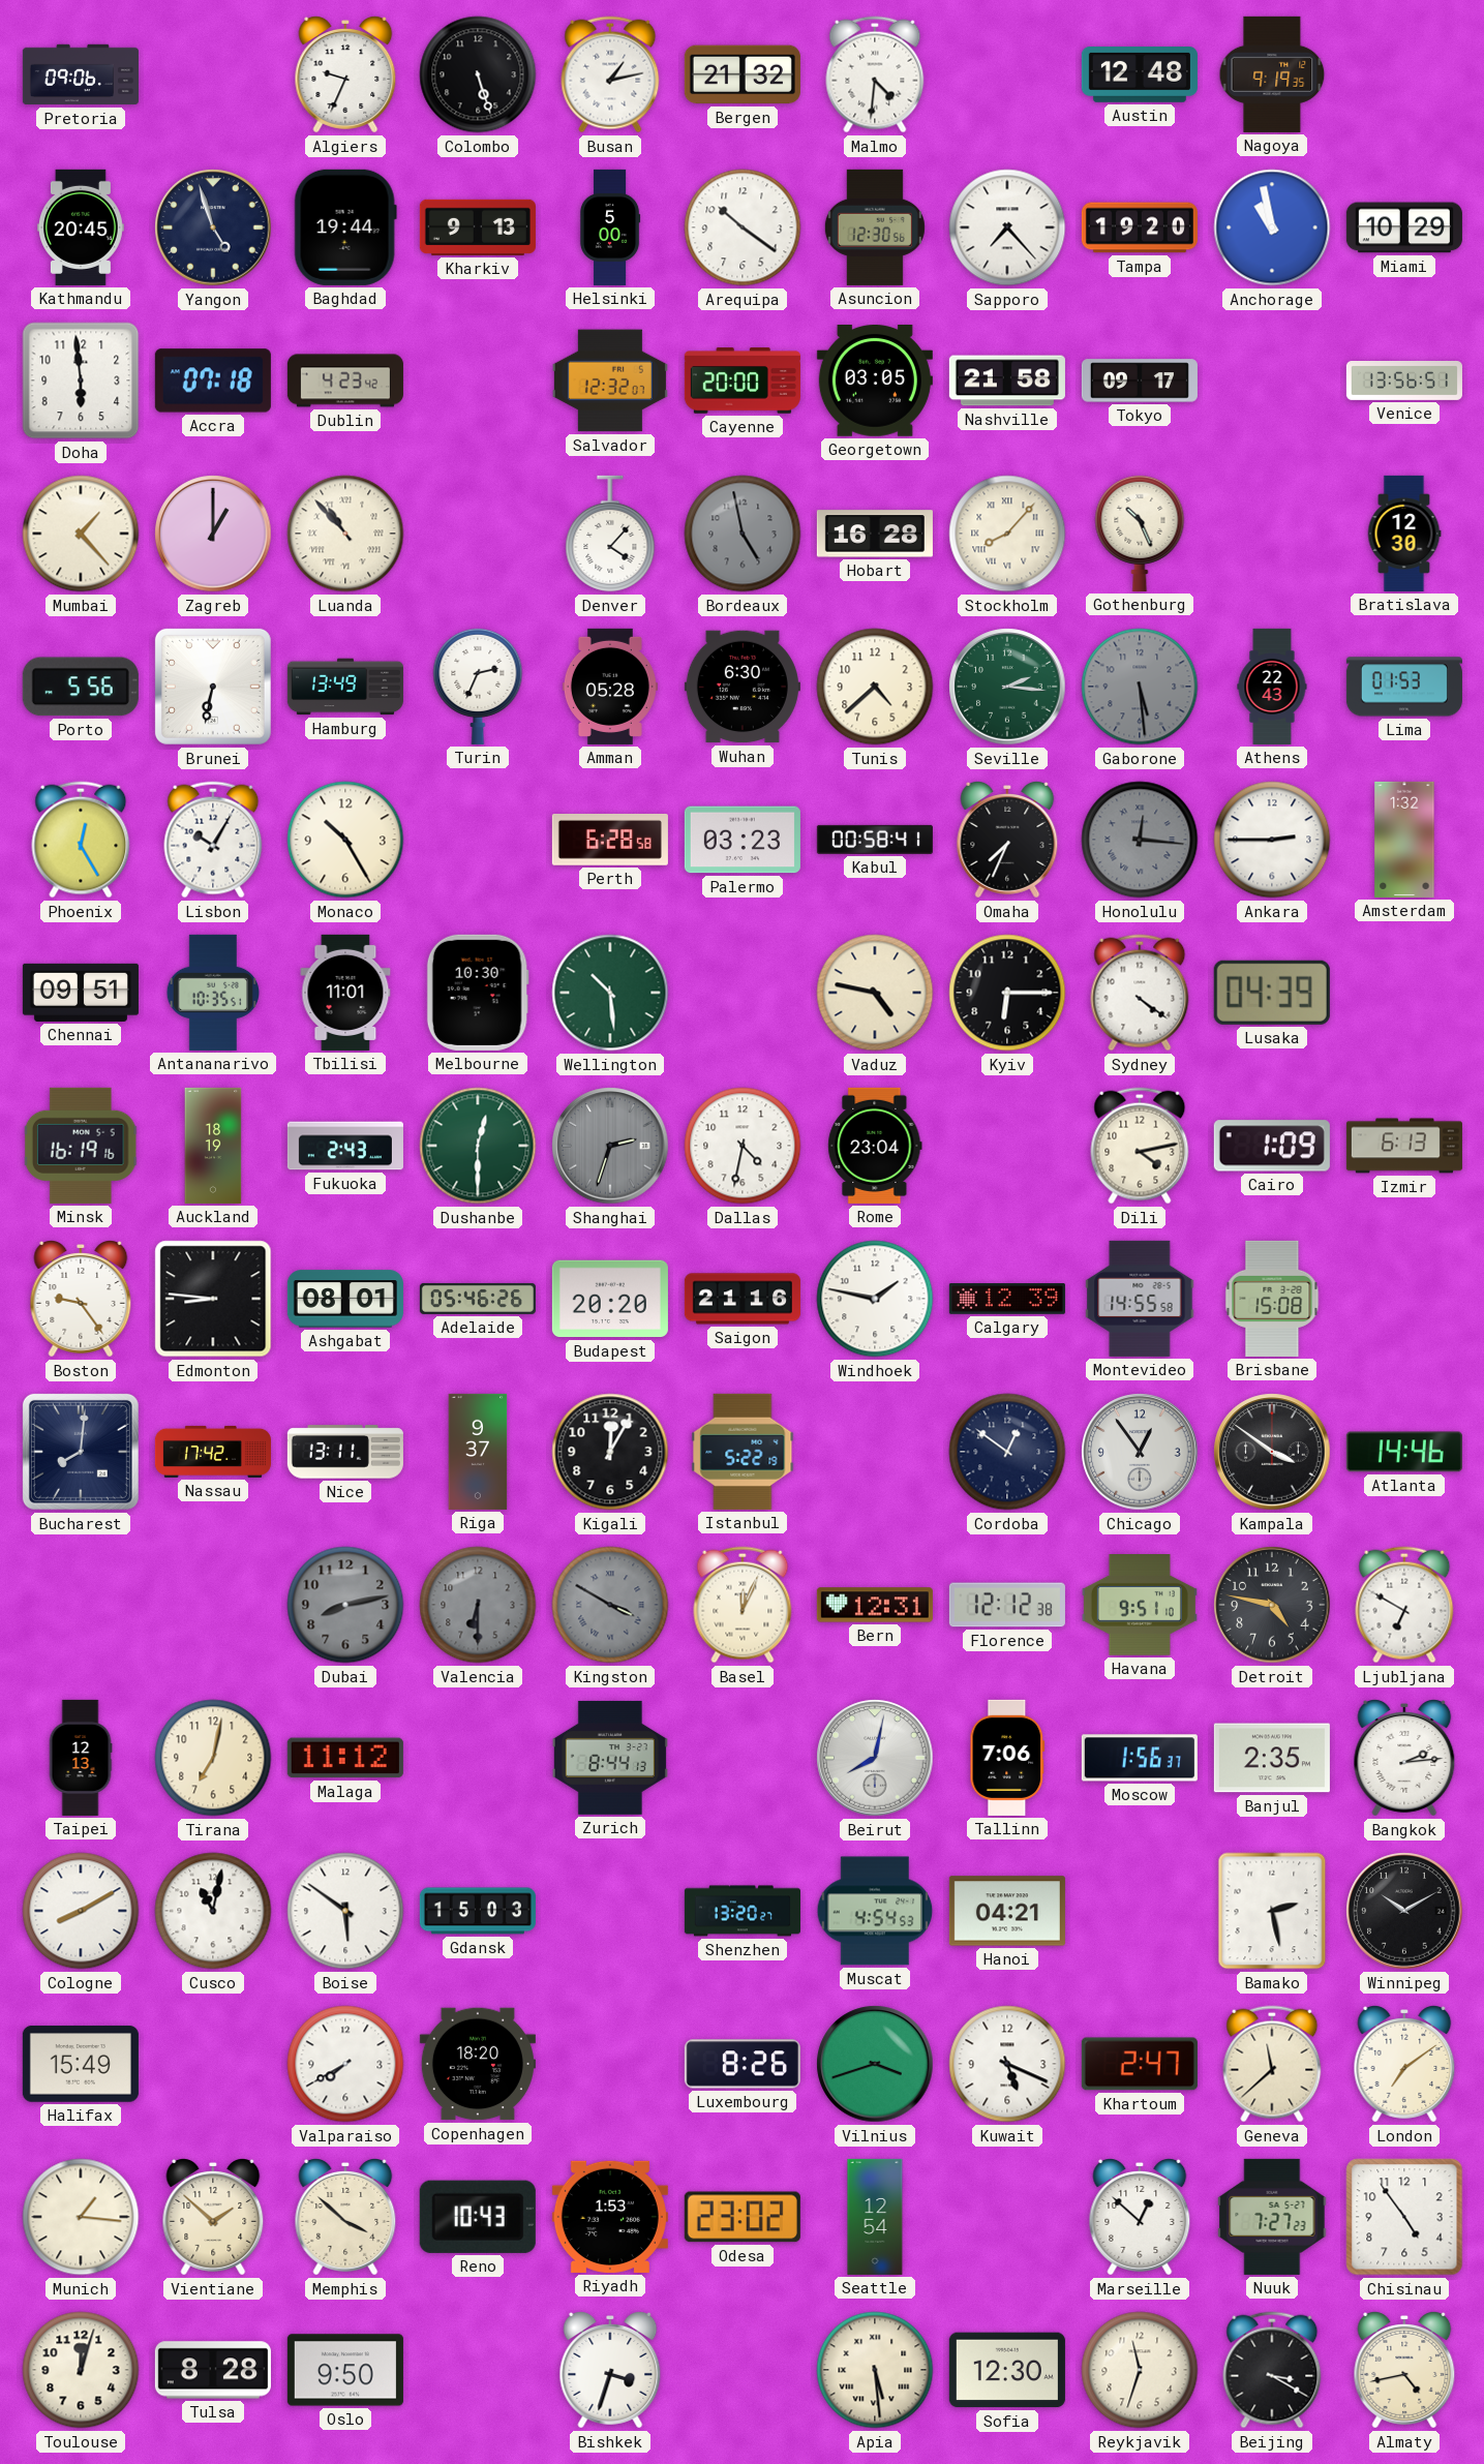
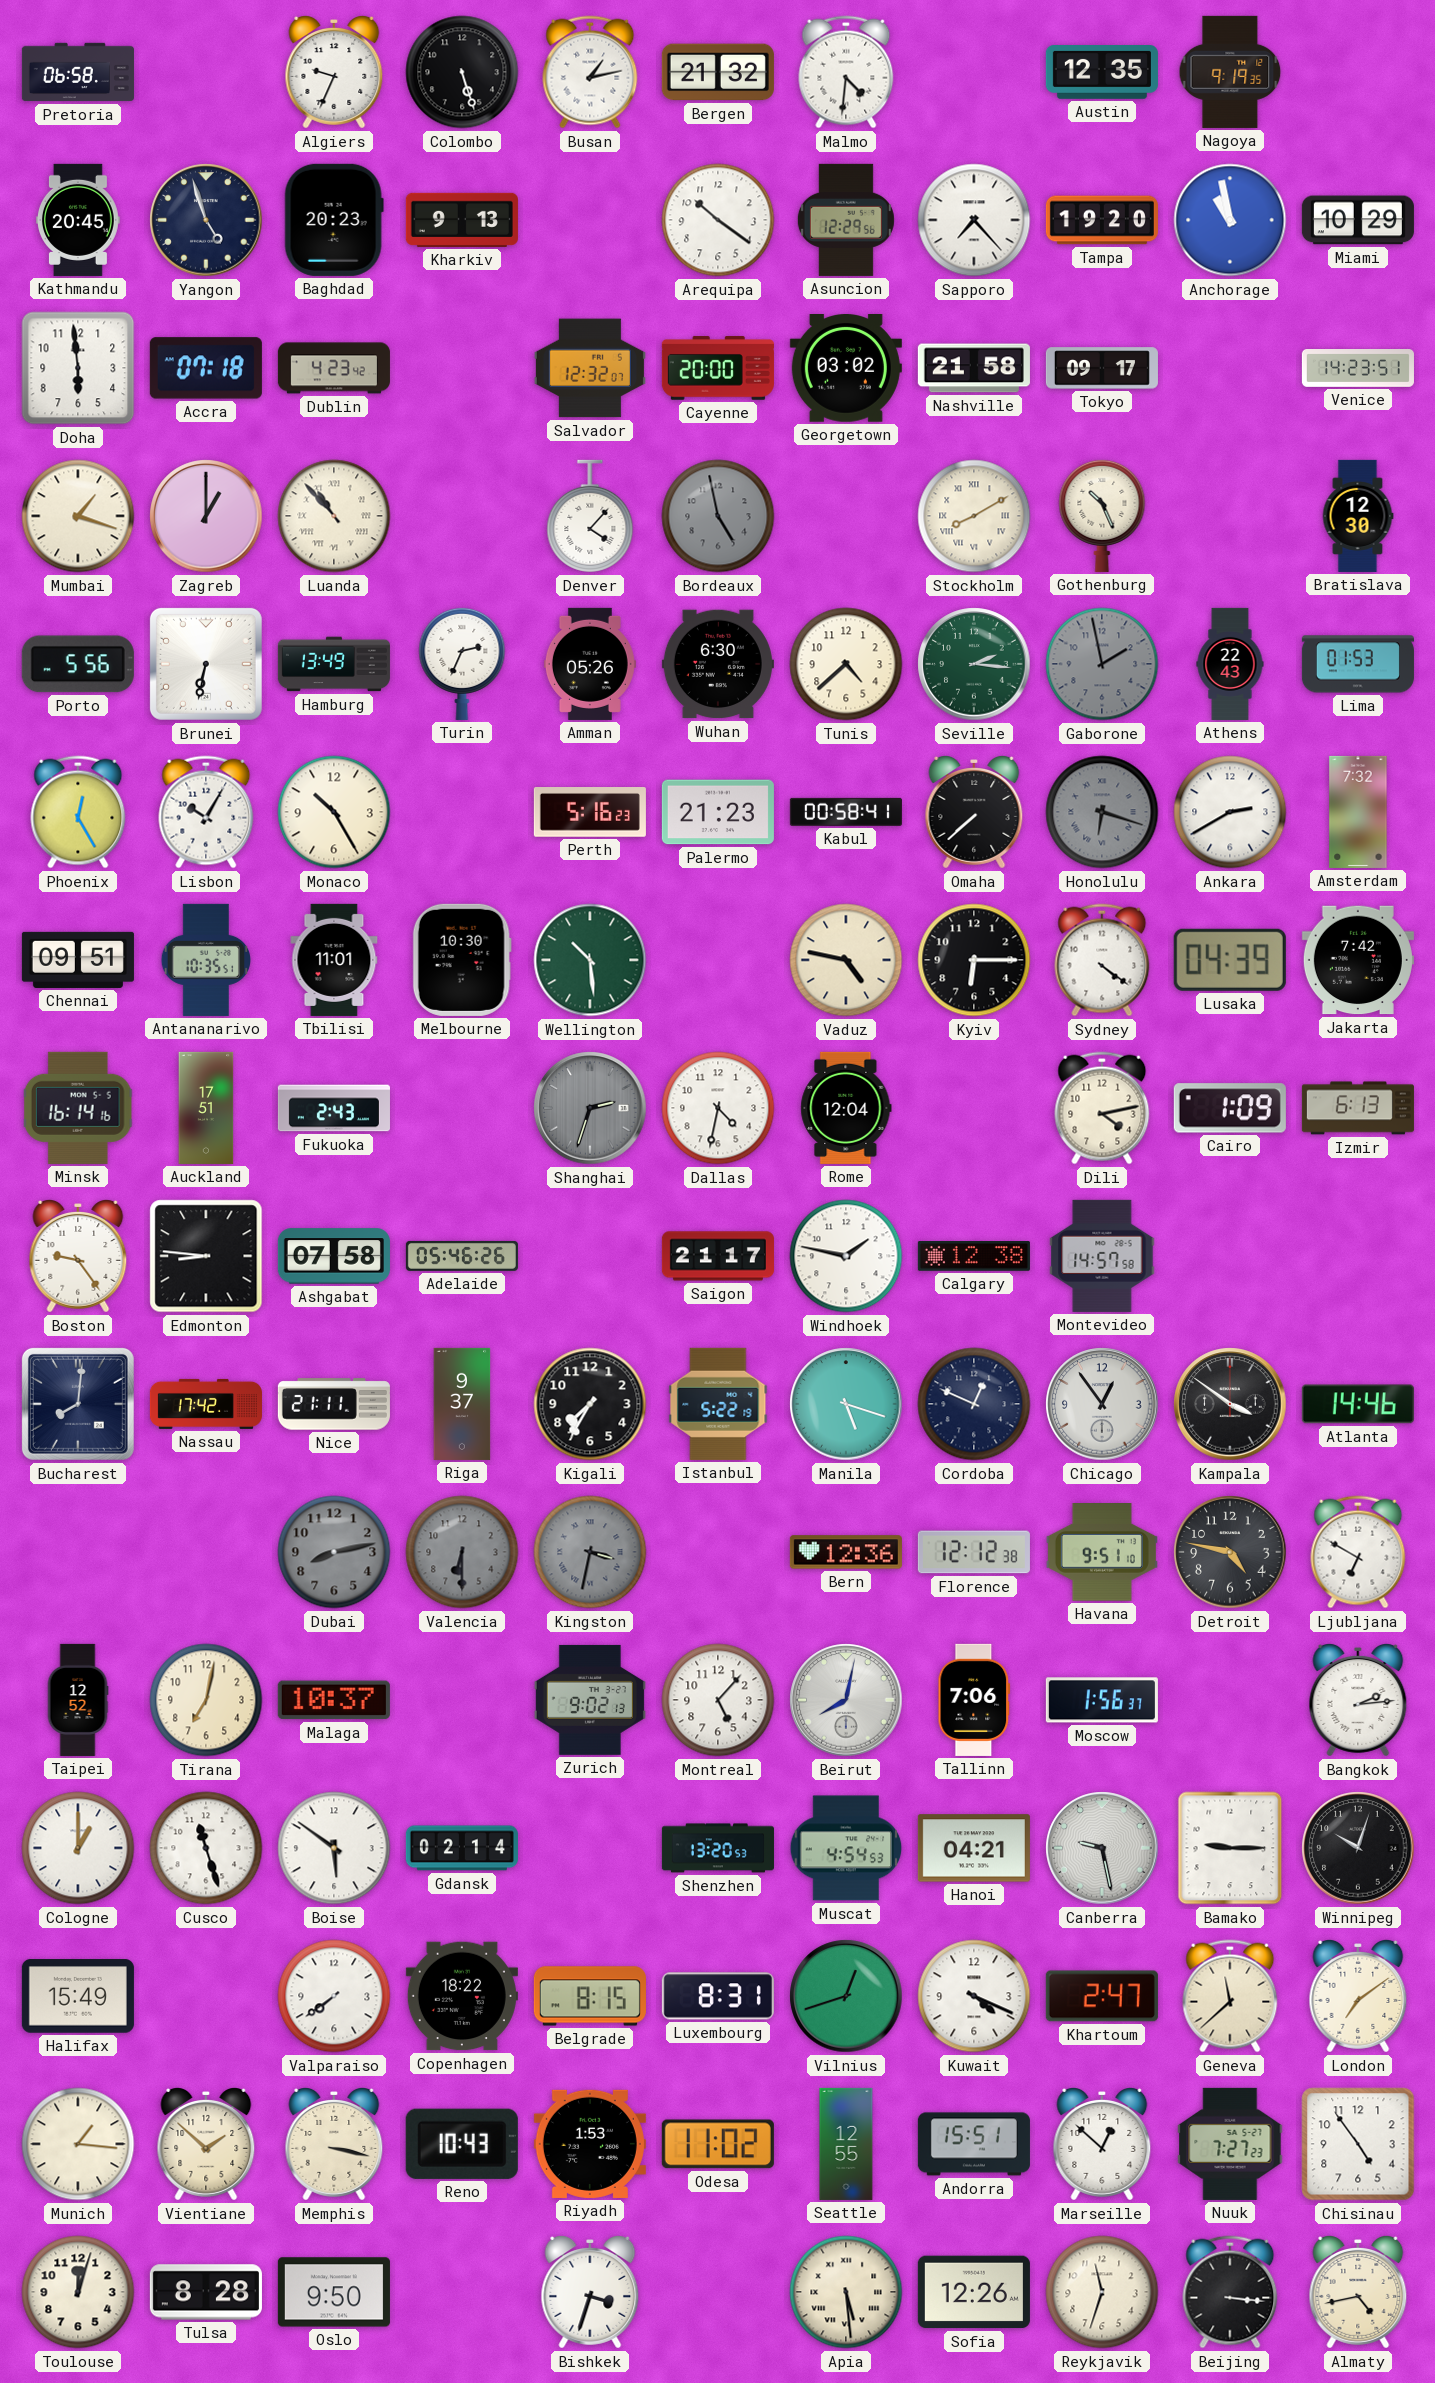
Pretoria: 09:06 -> 06:58
Austin: 12:48 -> 12:35
Baghdad: 19:44 -> 20:23
Helsinki: 5:00 -> none
Asuncion: 12:30 -> 12:29
Georgetown: 03:05 -> 03:02
Venice: 13:56 -> 14:23
Mumbai: 1:23 -> 1:18
Hobart: 16:28 -> none
Stockholm: 8:07 -> 8:10
Amman: 05:28 -> 05:26
Gaborone: 5:29 -> 1:58
Perth: 6:28 -> 5:16
Palermo: 03:23 -> 21:23
Omaha: 7:34 -> 7:38
Honolulu: 12:16 -> 6:18
Ankara: 2:45 -> 2:40
Amsterdam: 1:32 -> 7:32
Jakarta: none -> 7:42
Minsk: 16:19 -> 16:14
Auckland: 18:19 -> 17:51
Dushanbe: 12:30 -> none
Rome: 23:04 -> 12:04
Ashgabat: 08:01 -> 07:58
Budapest: 20:20 -> none
Saigon: 21:16 -> 21:17
Calgary: 12:39 -> 12:38
Montevideo: 14:55 -> 14:57
Brisbane: 15:08 -> none
Nice: 13:11 -> 21:11
Kigali: 12:05 -> 7:35
Manila: none -> 5:18
Cordoba: 12:51 -> 12:49
Kingston: 3:50 -> 3:32
Basel: 12:04 -> none
Bern: 12:31 -> 12:36
Taipei: 12:13 -> 12:52
Malaga: 11:12 -> 10:37
Zurich: 8:44 -> 9:02
Montreal: none -> 5:07
Banjul: 2:35 -> none
Cologne: 8:10 -> 1:00
Cusco: 11:02 -> 11:27
Gdansk: 15:03 -> 02:14
Shenzhen: 13:20:27 -> 13:20:53
Canberra: none -> 9:28
Bamako: 2:28 -> 9:15
Winnipeg: 10:10 -> 10:03
Valparaiso: 7:40 -> 7:39
Copenhagen: 18:20 -> 18:22
Belgrade: none -> 8:15
Luxembourg: 8:26 -> 8:31
Vilnius: 3:42 -> 12:42
Kuwait: 5:19 -> 4:19
Memphis: 3:52 -> 3:17
Odesa: 23:02 -> 11:02
Seattle: 12:54 -> 12:55
Andorra: none -> 15:51
Sofia: 12:30 -> 12:26
Beijing: 3:20 -> 3:16
